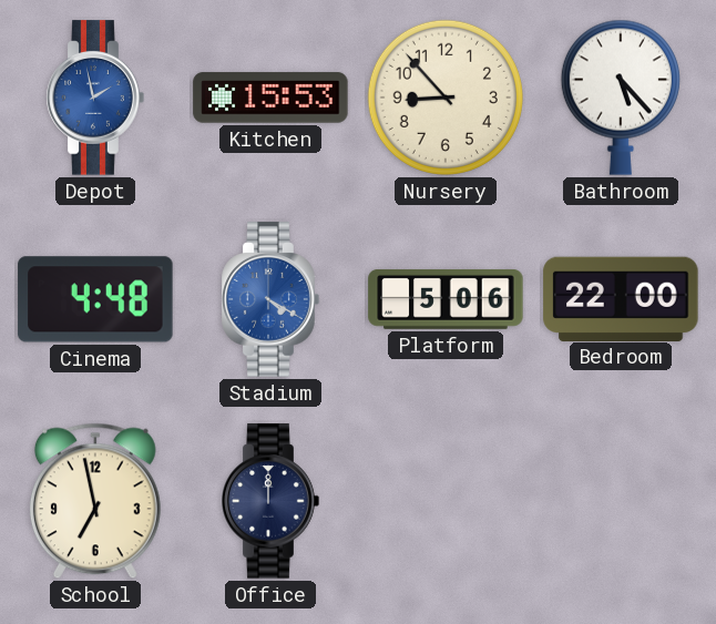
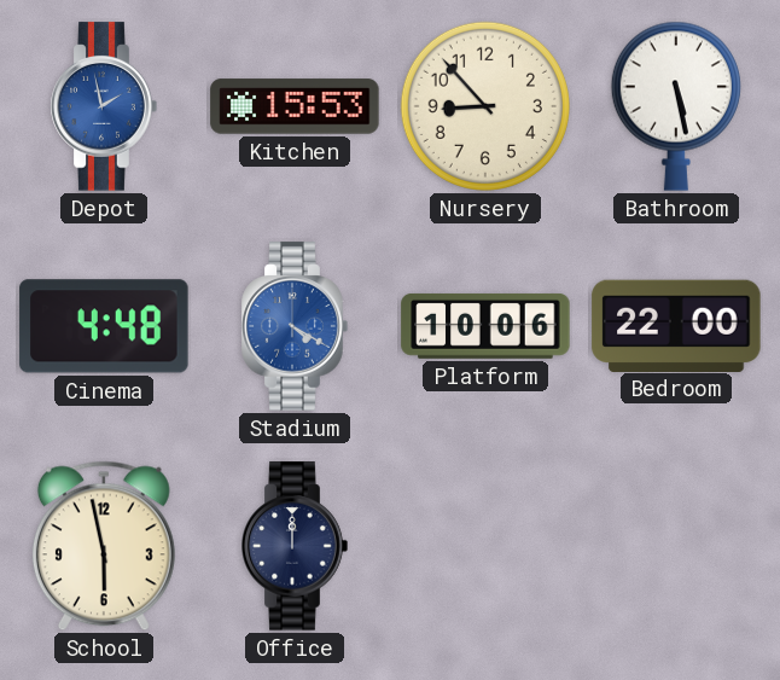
Bathroom: 5:23 -> 5:28
Platform: 5:06 -> 10:06
School: 6:58 -> 5:58
